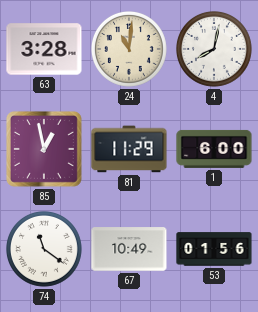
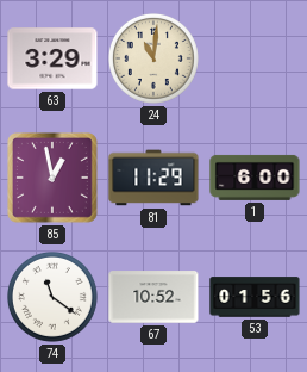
63: 3:28 -> 3:29
4: 8:02 -> none
67: 10:49 -> 10:52
